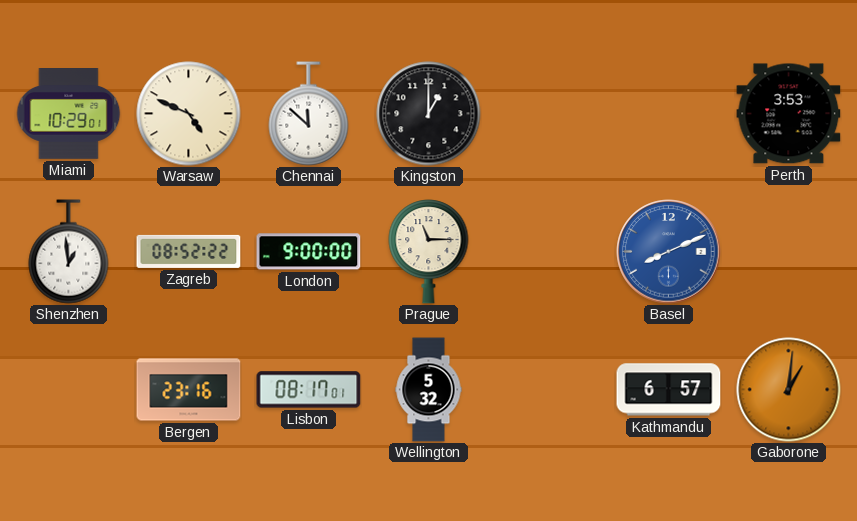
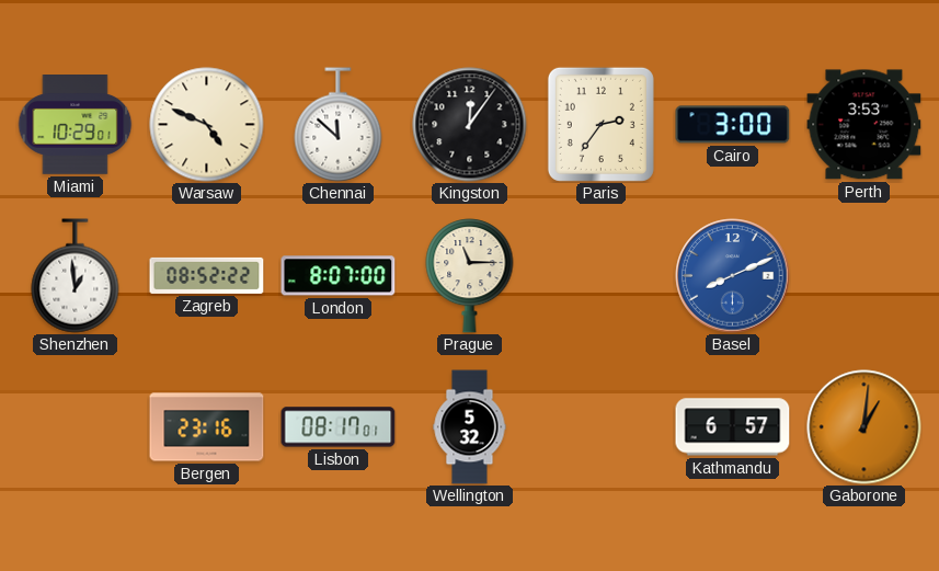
Kingston: 1:00 -> 12:06
Paris: none -> 2:36
Cairo: none -> 3:00
London: 9:00 -> 8:07
